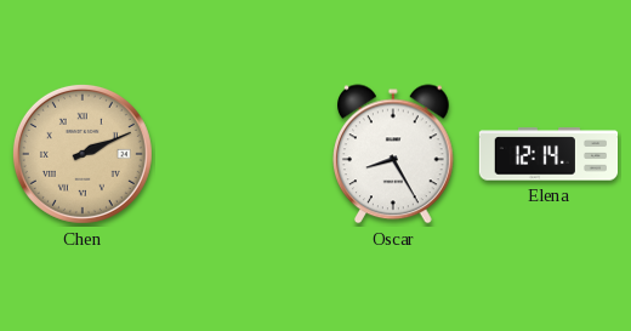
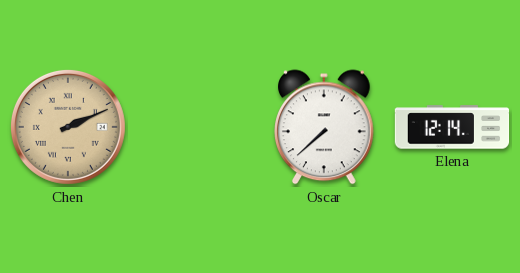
Oscar: 8:25 -> 7:38
